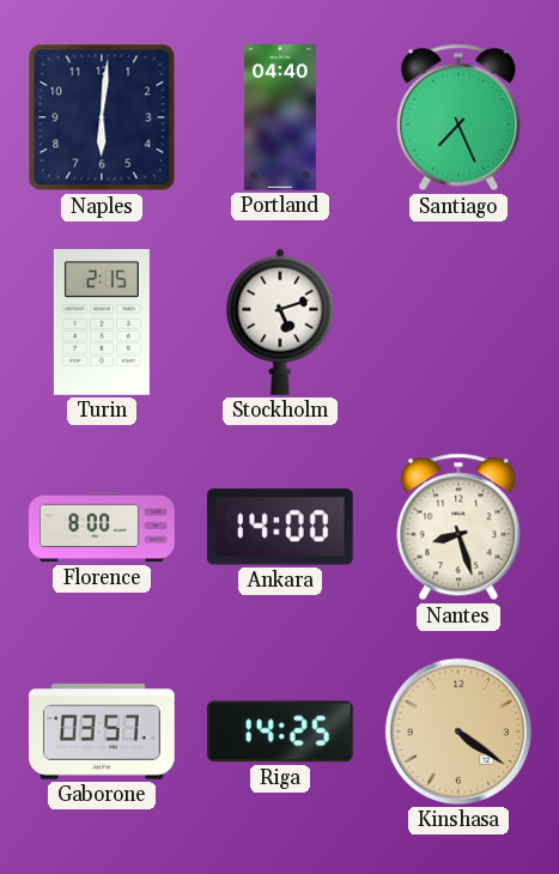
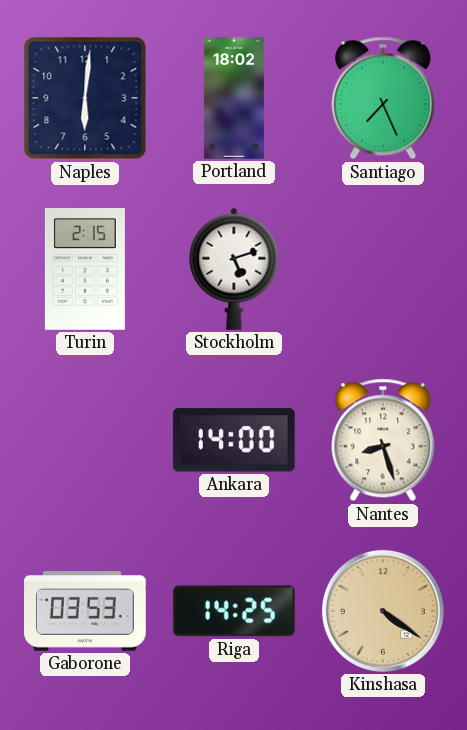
Portland: 04:40 -> 18:02
Florence: 8:00 -> none
Gaborone: 03:57 -> 03:53
